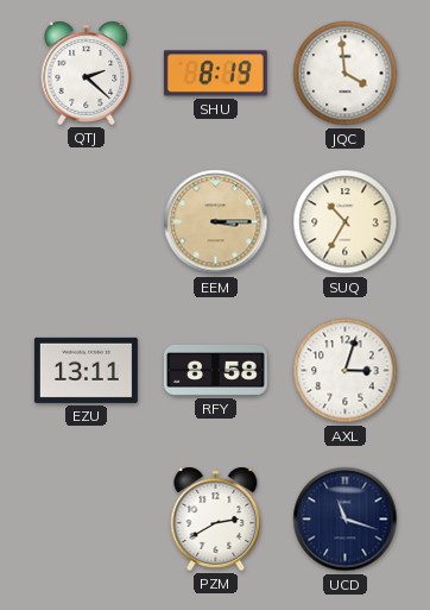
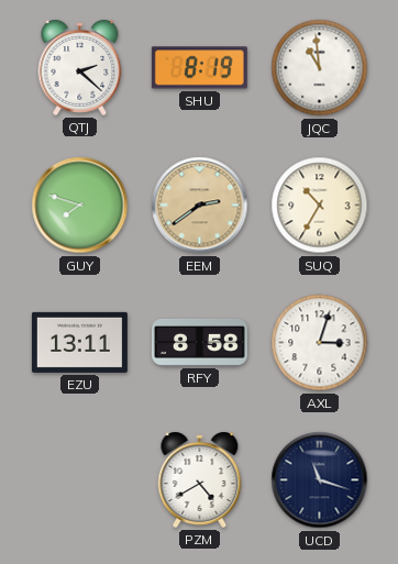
JQC: 3:59 -> 10:59
GUY: none -> 7:48
EEM: 3:15 -> 2:39
PZM: 2:40 -> 4:40
